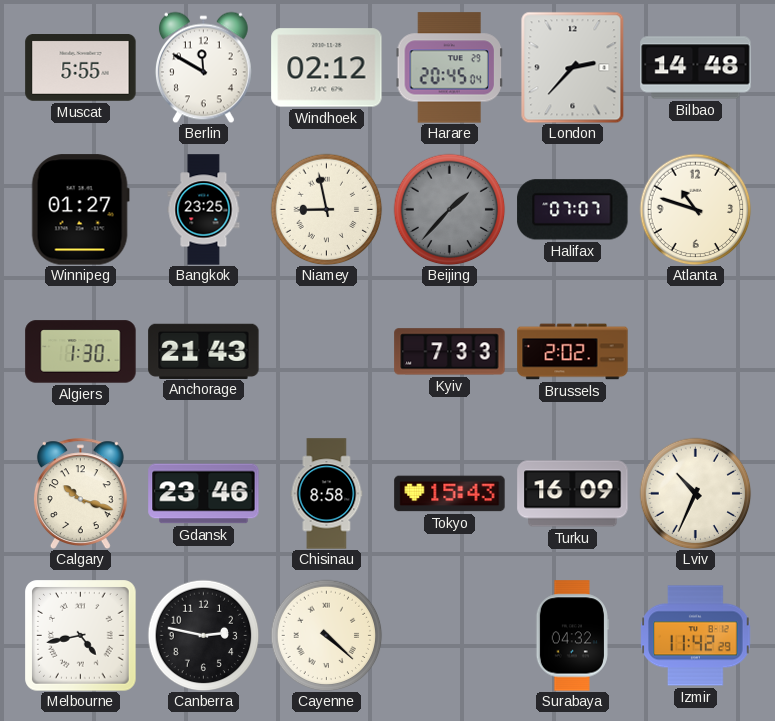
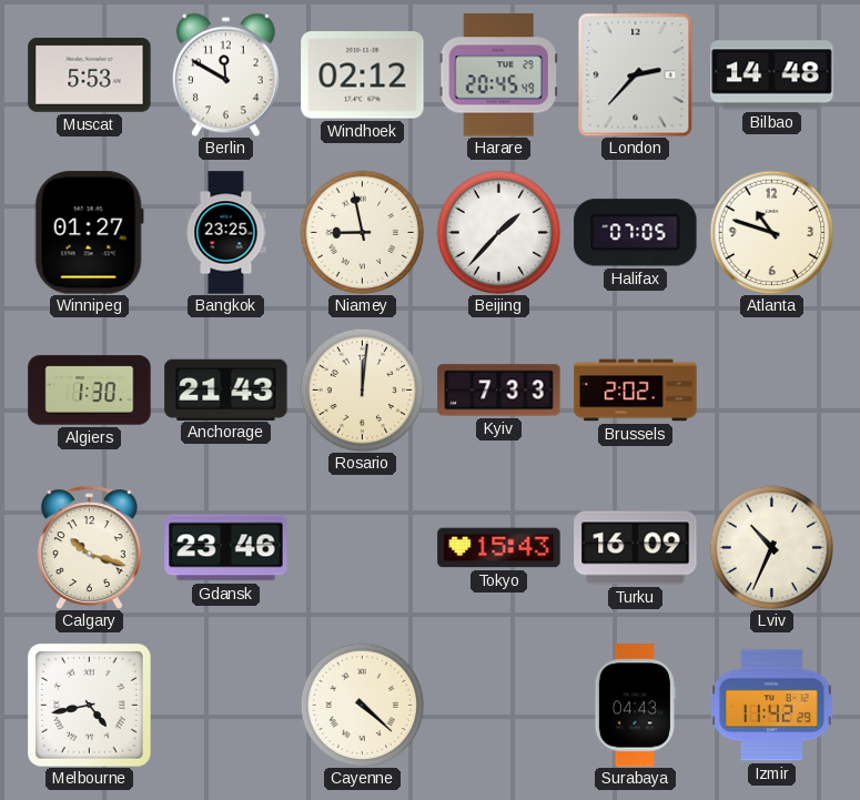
Muscat: 5:55 -> 5:53
Harare: 20:45:04 -> 20:45:49
Beijing dial: grey -> white
Halifax: 07:07 -> 07:05
Rosario: none -> 12:01
Chisinau: 8:58 -> none
Canberra: 2:47 -> none
Surabaya: 04:32 -> 04:43
